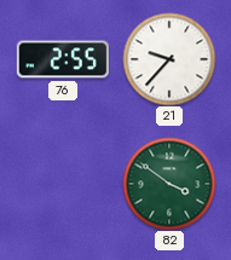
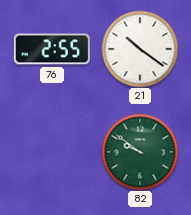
21: 9:37 -> 10:21
82: 3:51 -> 9:51
